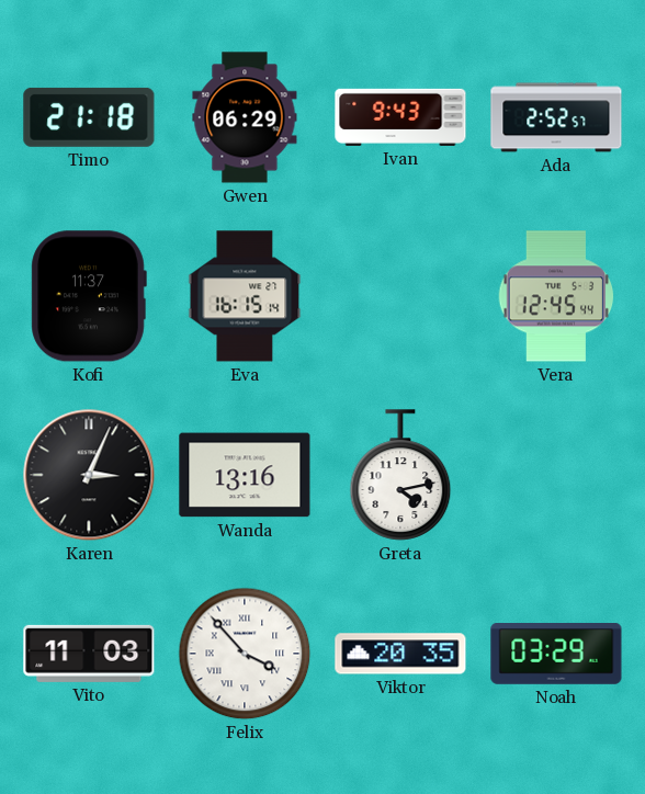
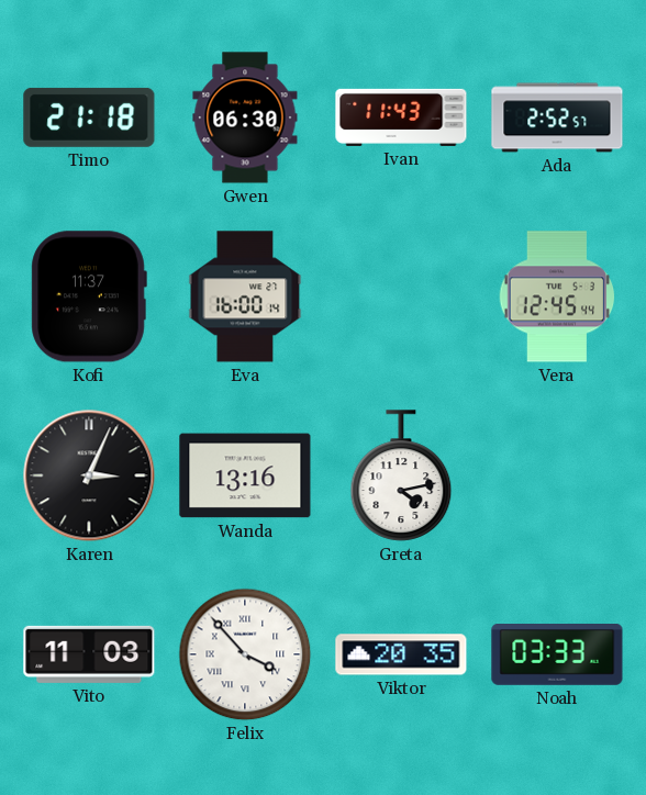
Gwen: 06:29 -> 06:30
Ivan: 9:43 -> 11:43
Eva: 16:15 -> 16:00
Noah: 03:29 -> 03:33
